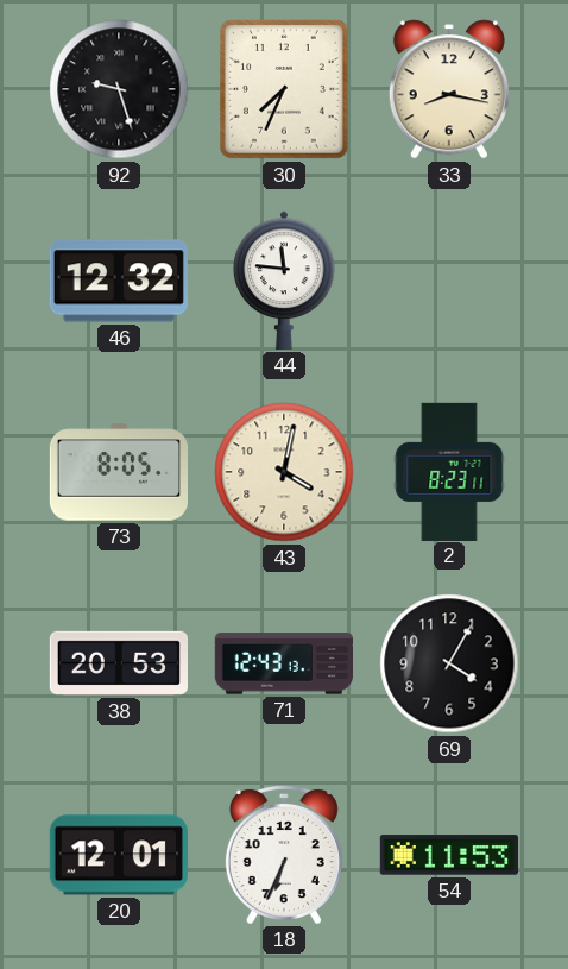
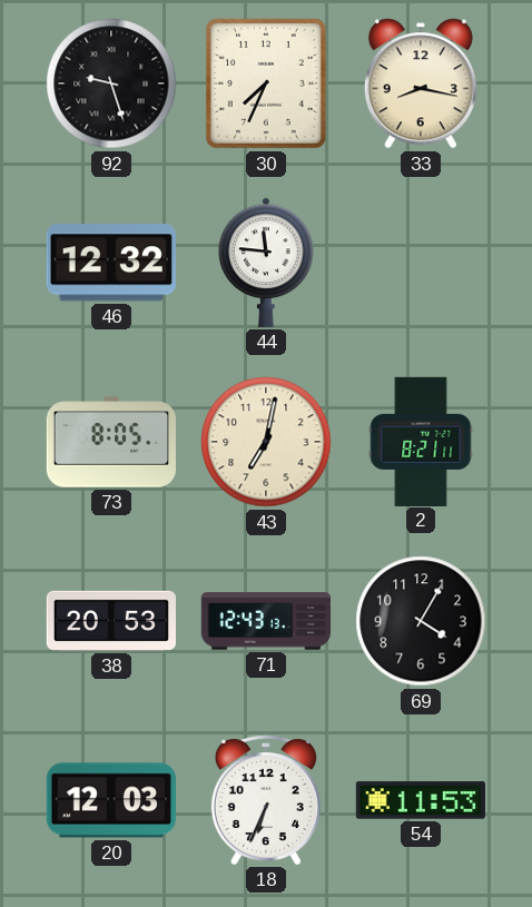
43: 4:02 -> 7:02
2: 8:23 -> 8:21
20: 12:01 -> 12:03
